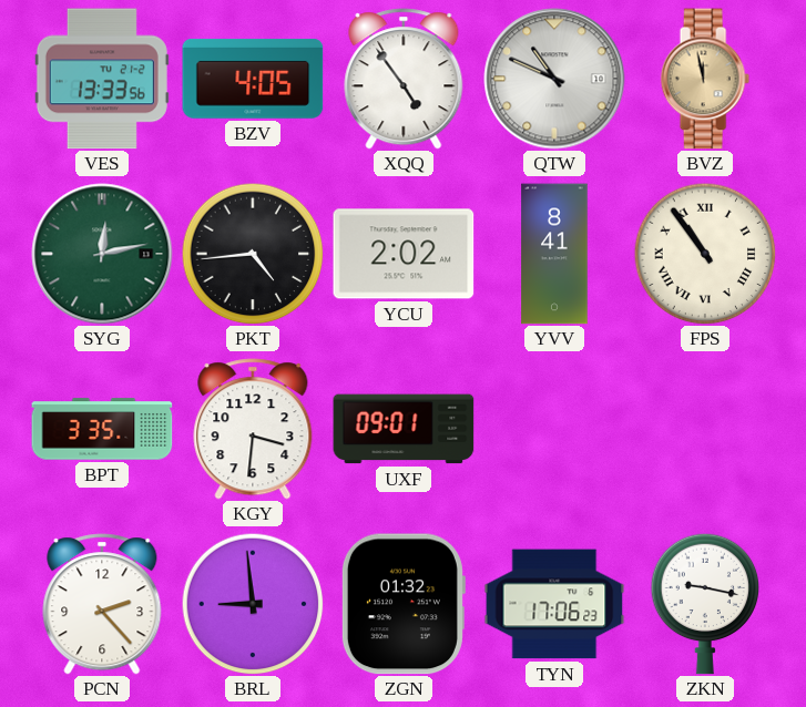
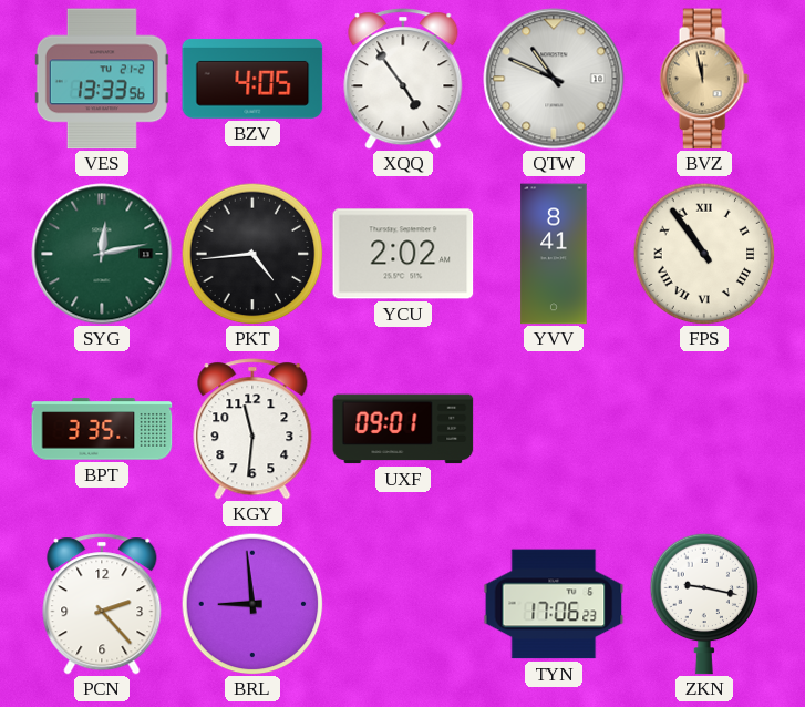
KGY: 3:31 -> 11:31
ZGN: 01:32 -> none
